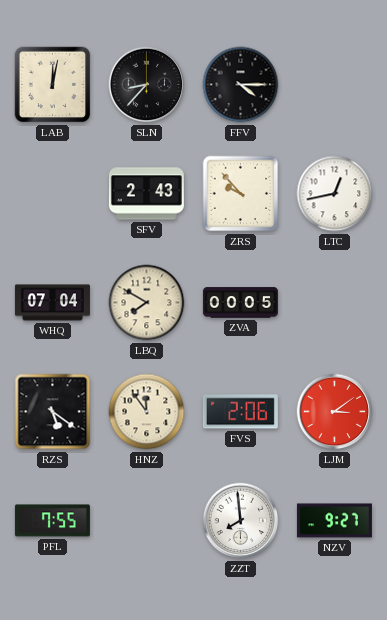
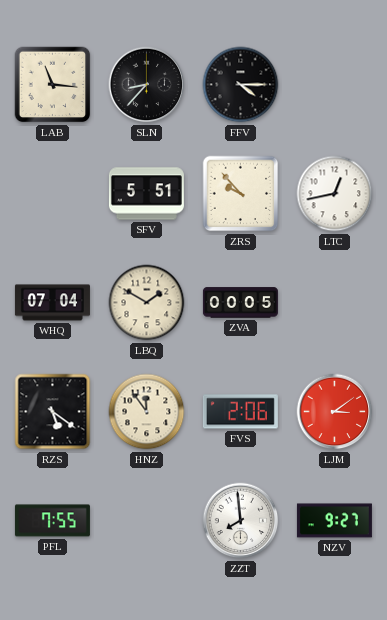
LAB: 12:02 -> 11:16
SFV: 2:43 -> 5:51
LBQ: 7:50 -> 1:50
